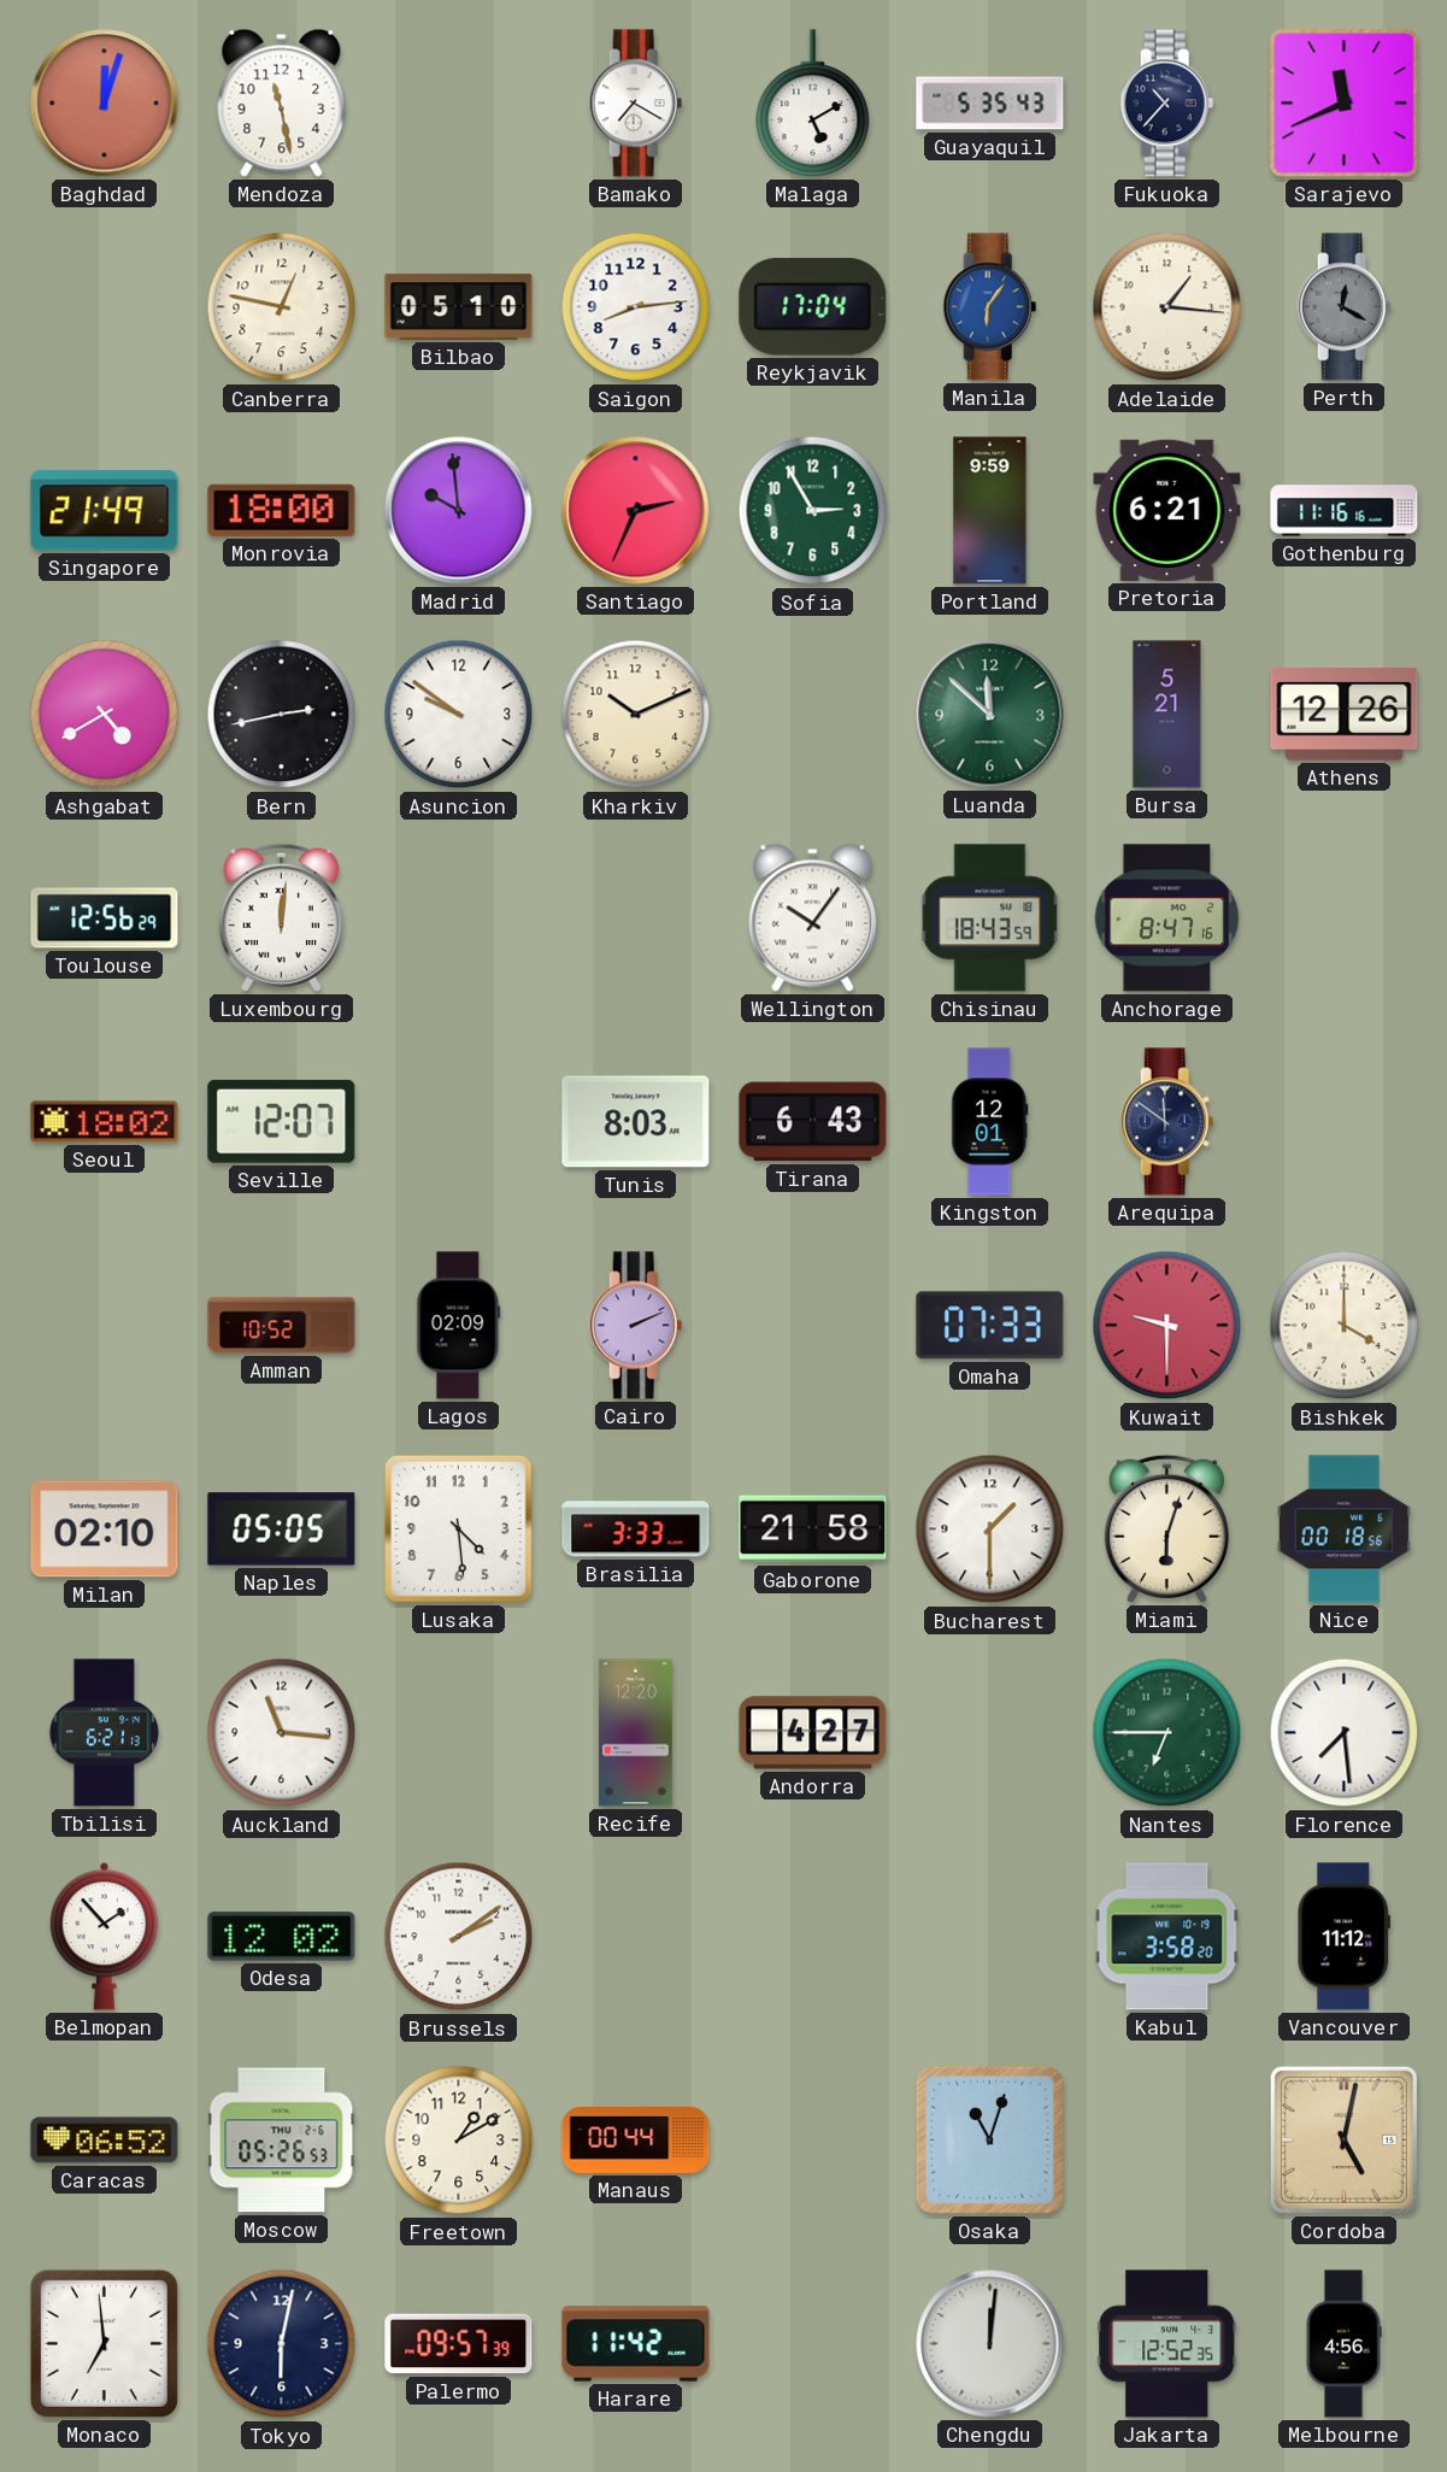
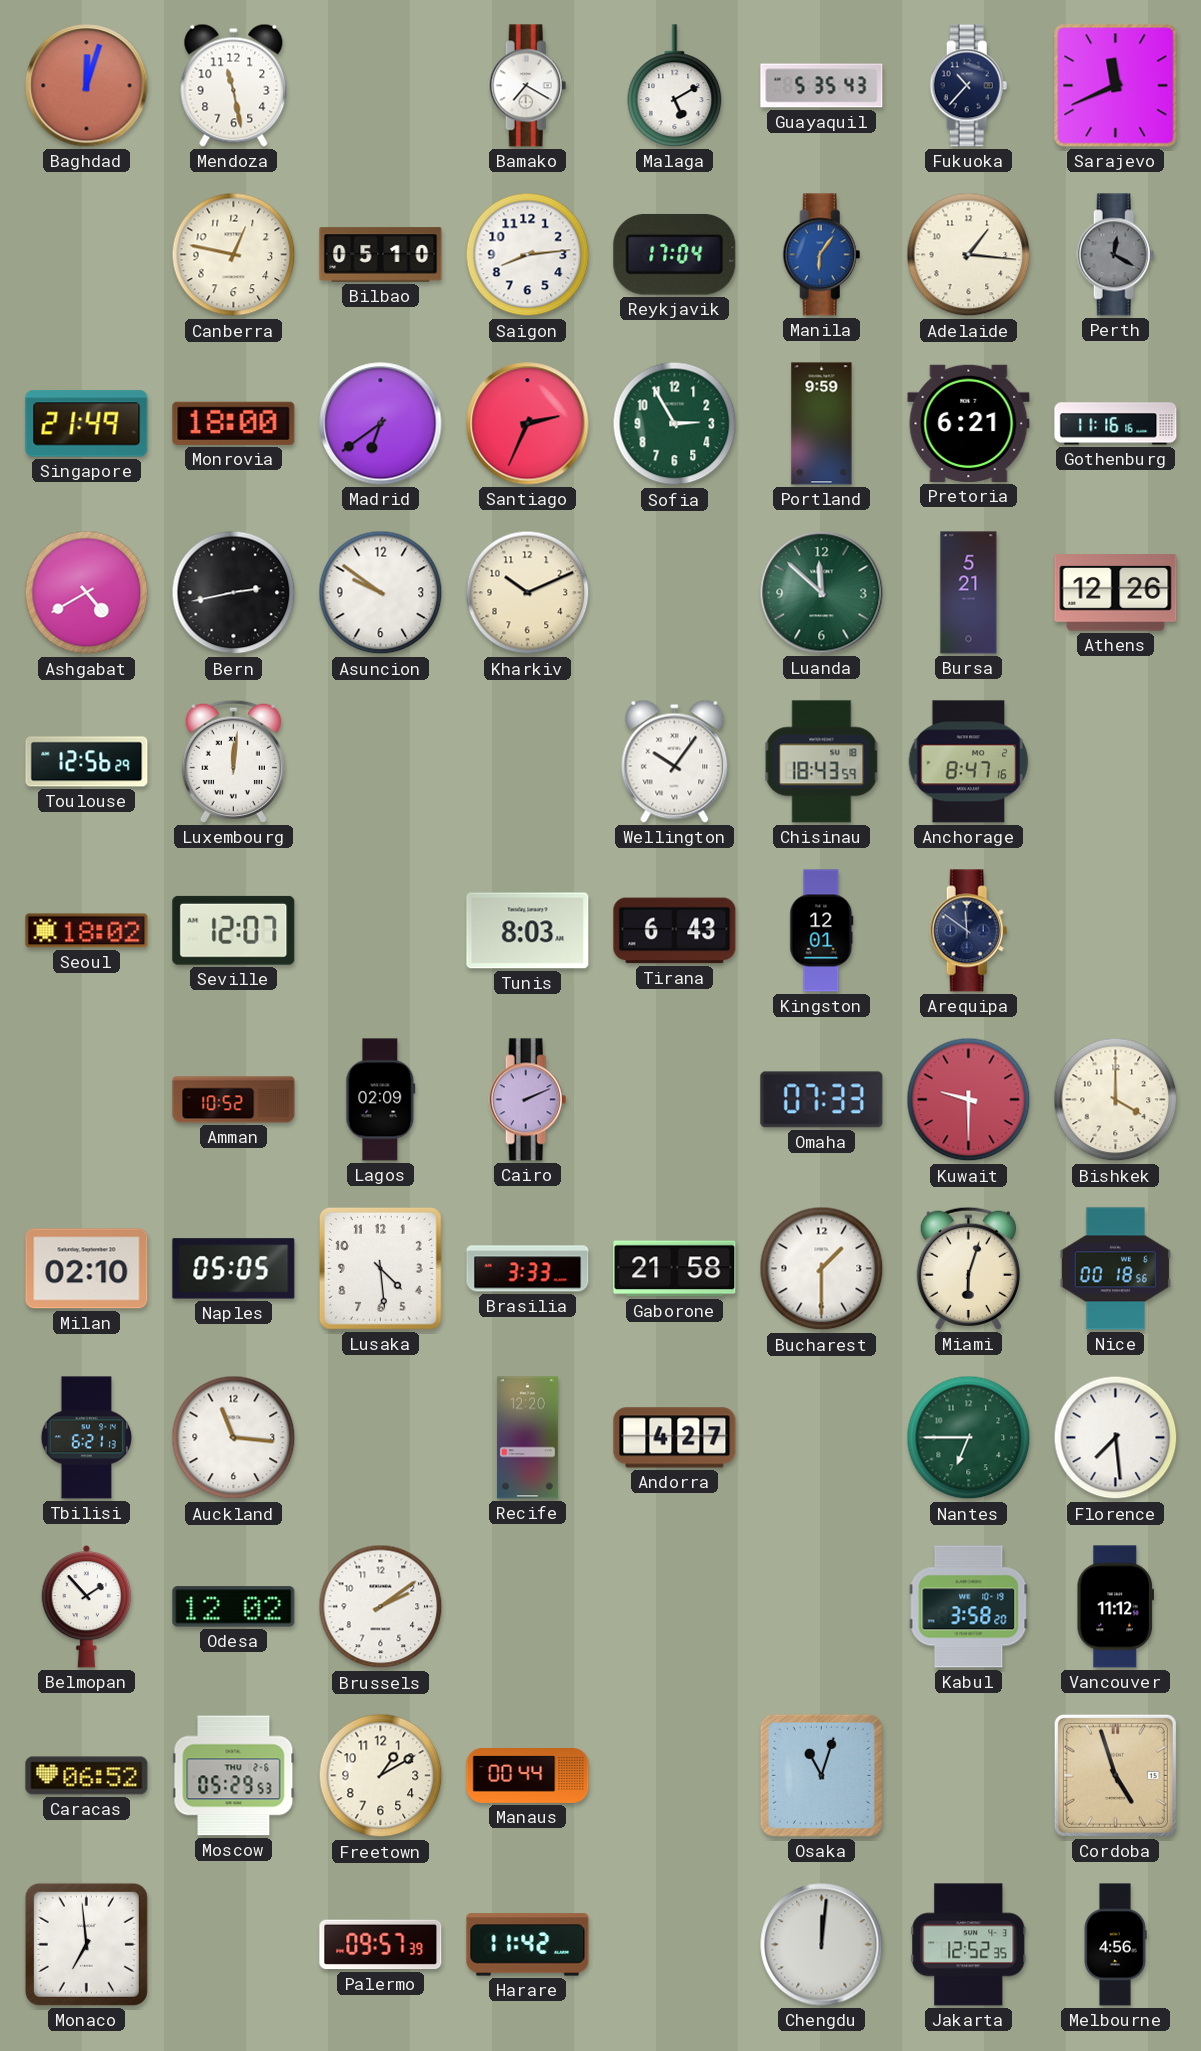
Madrid: 9:59 -> 6:39
Moscow: 05:26 -> 05:29
Cordoba: 5:02 -> 4:57
Tokyo: 6:02 -> none
